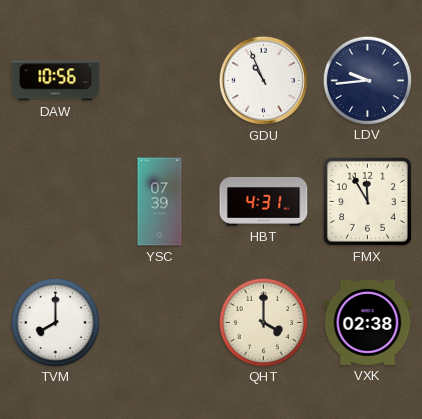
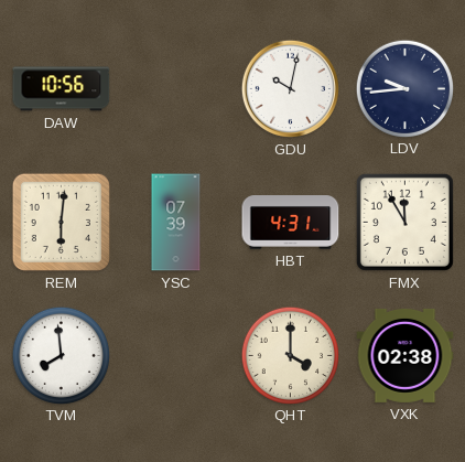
GDU: 10:56 -> 10:02
REM: none -> 6:01
TVM: 8:00 -> 7:59
